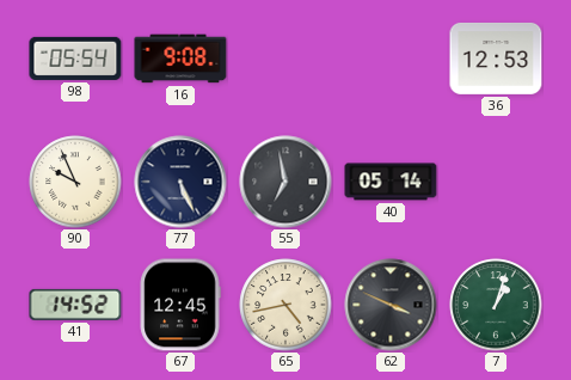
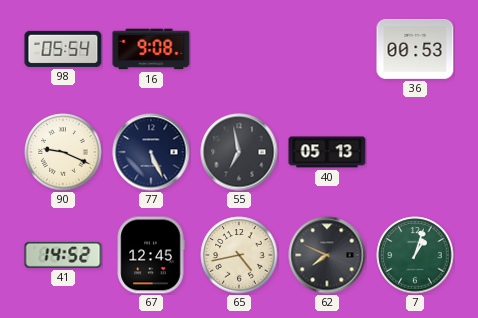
36: 12:53 -> 00:53
90: 9:56 -> 9:19
40: 05:14 -> 05:13
62: 3:49 -> 7:49
